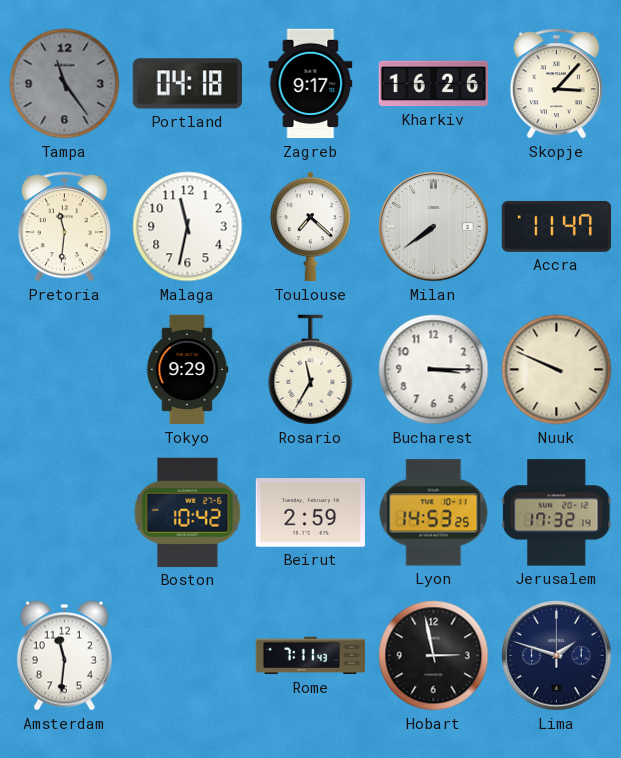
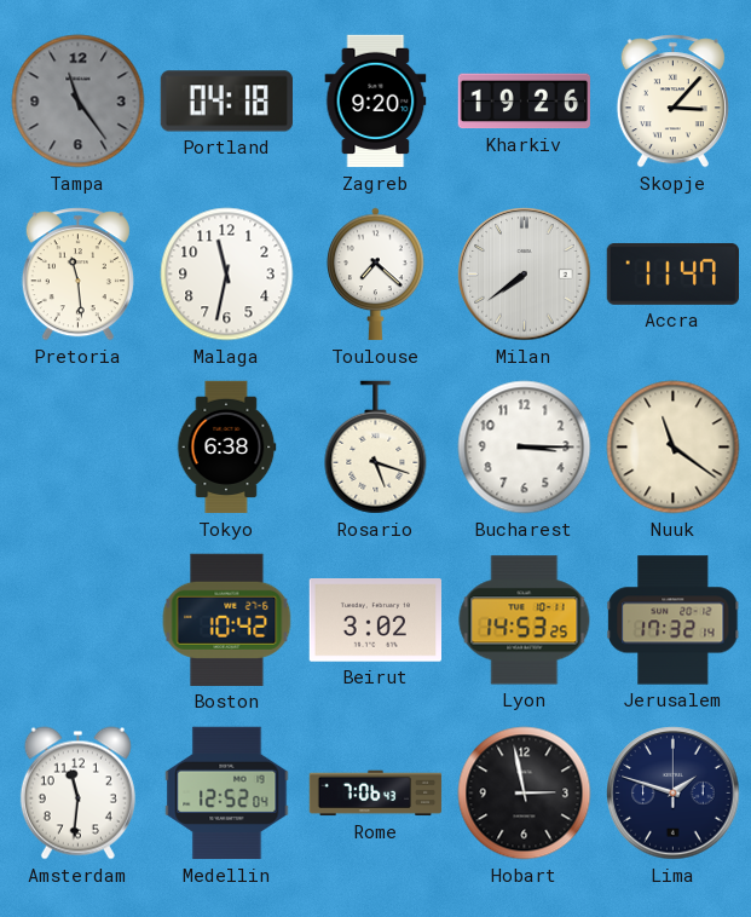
Zagreb: 9:17 -> 9:20
Kharkiv: 16:26 -> 19:26
Pretoria: 11:31 -> 11:29
Tokyo: 9:29 -> 6:38
Rosario: 11:35 -> 5:18
Nuuk: 9:49 -> 11:21
Beirut: 2:59 -> 3:02
Medellin: none -> 12:52
Rome: 7:11 -> 7:06
